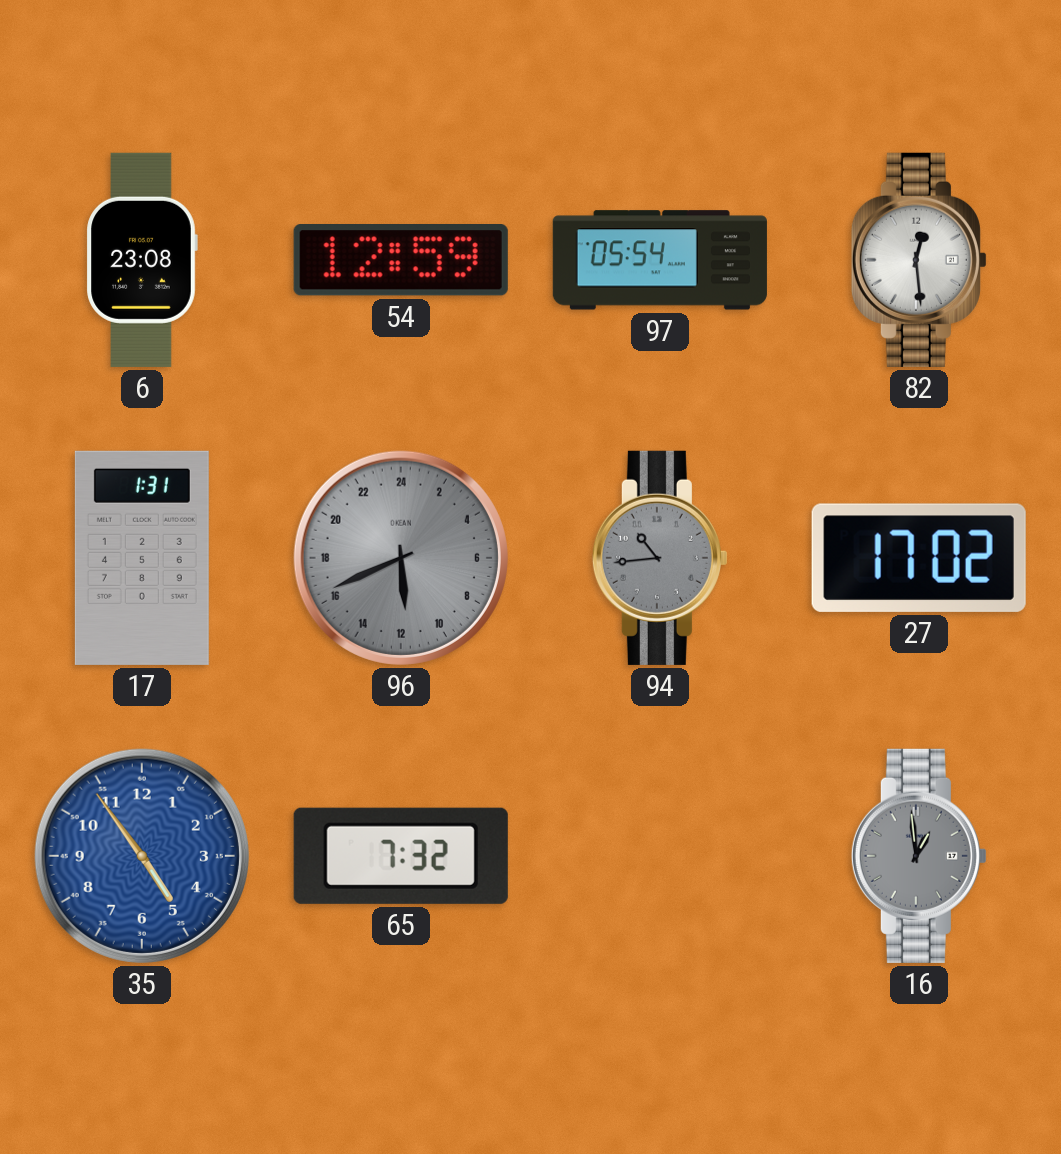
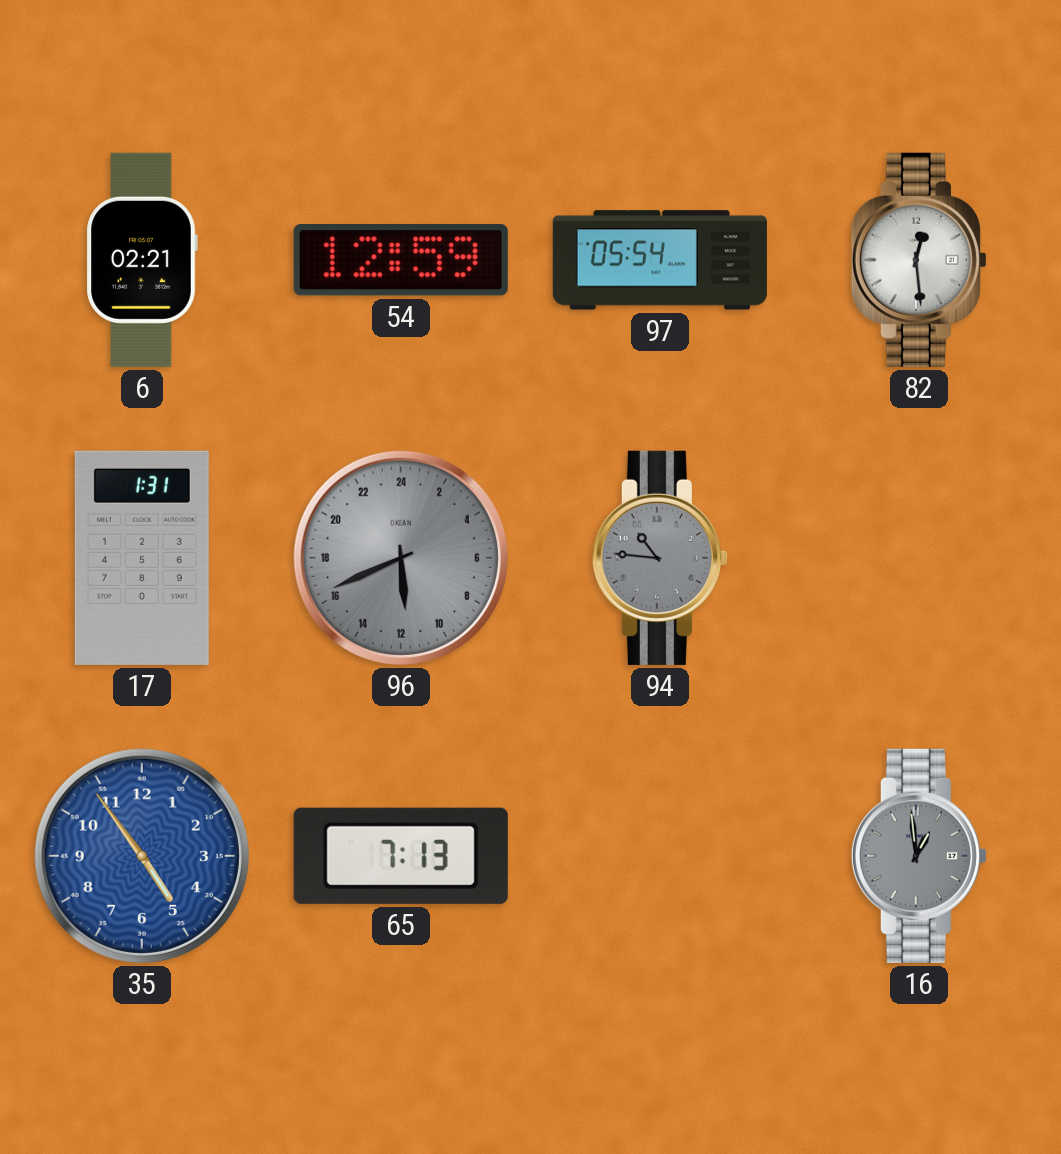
6: 23:08 -> 02:21
94: 10:44 -> 10:46
27: 17:02 -> none
65: 7:32 -> 7:13
